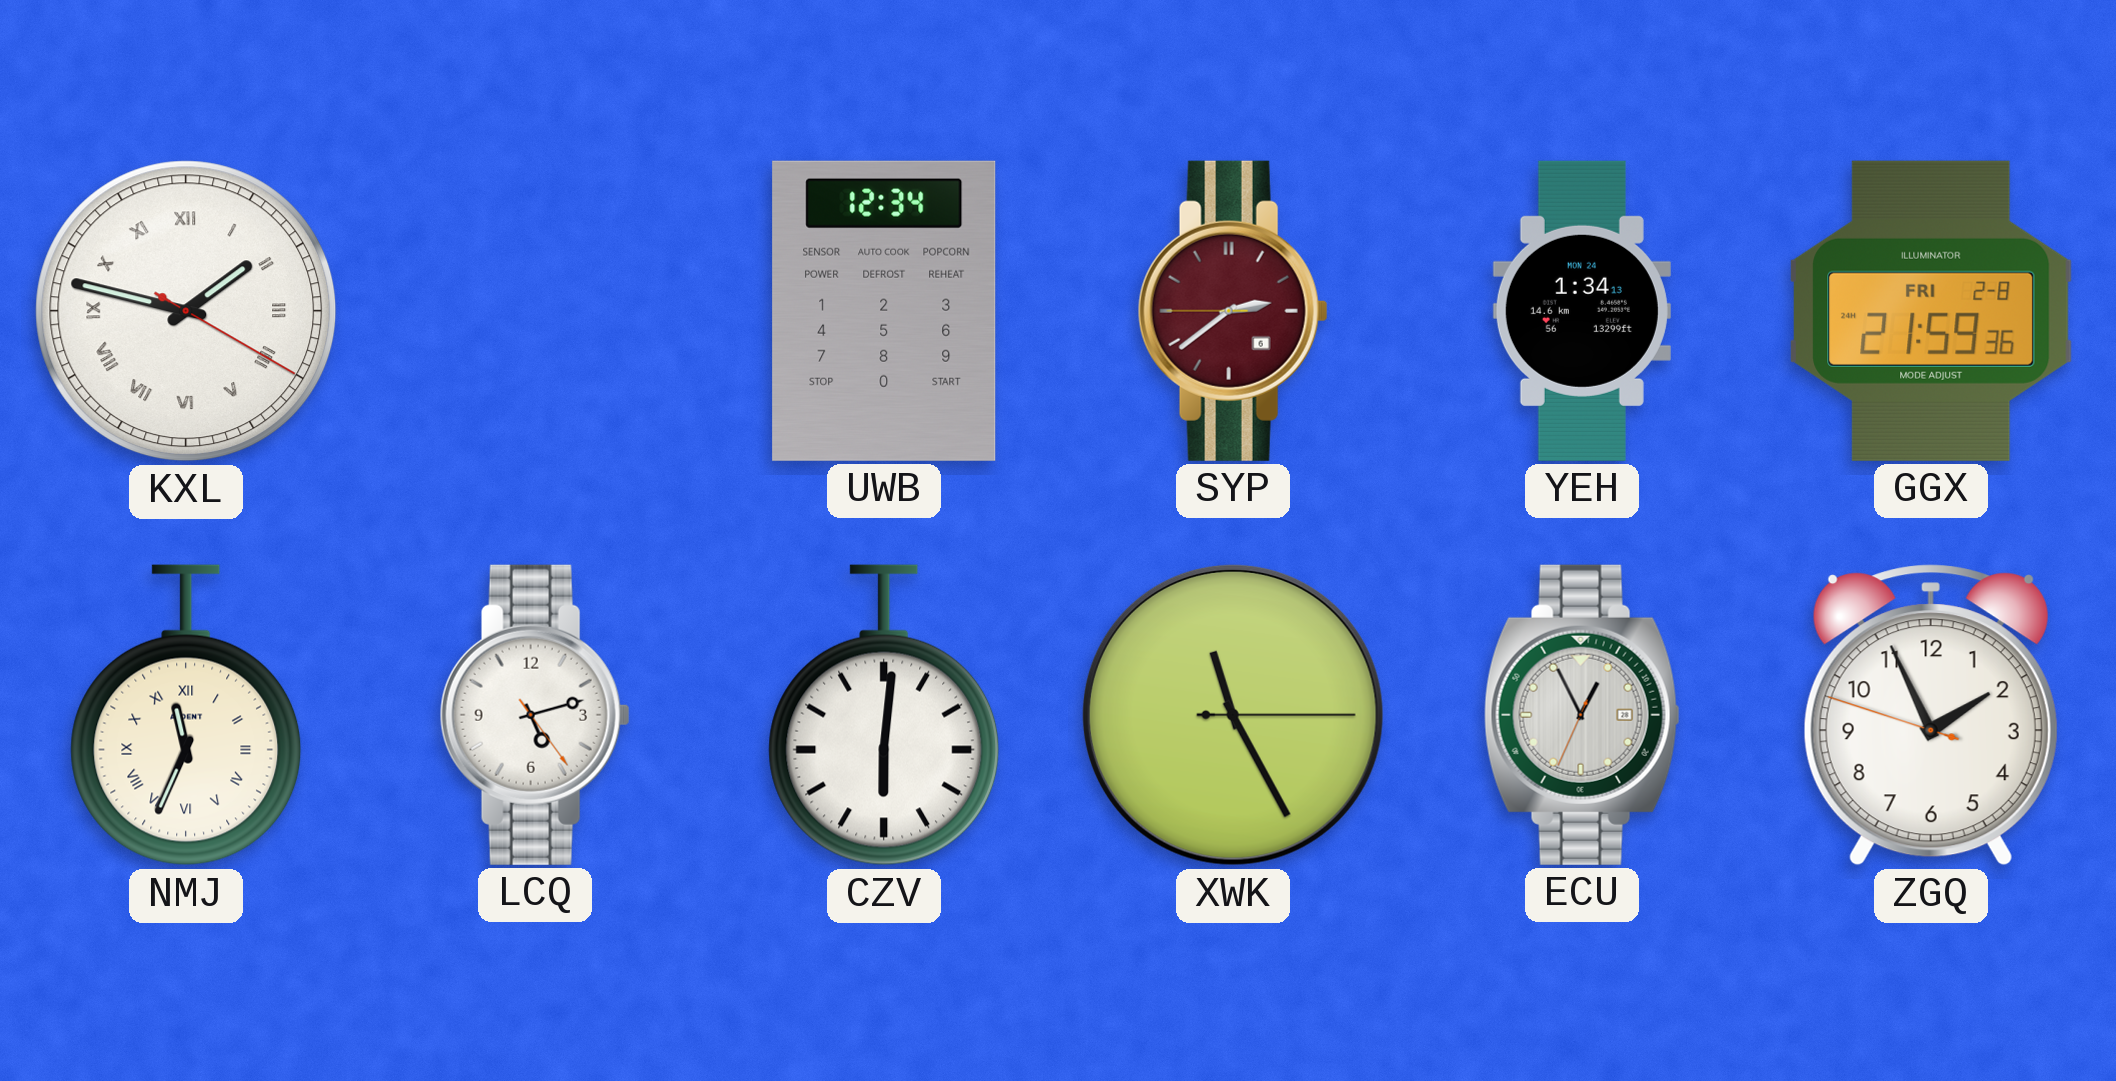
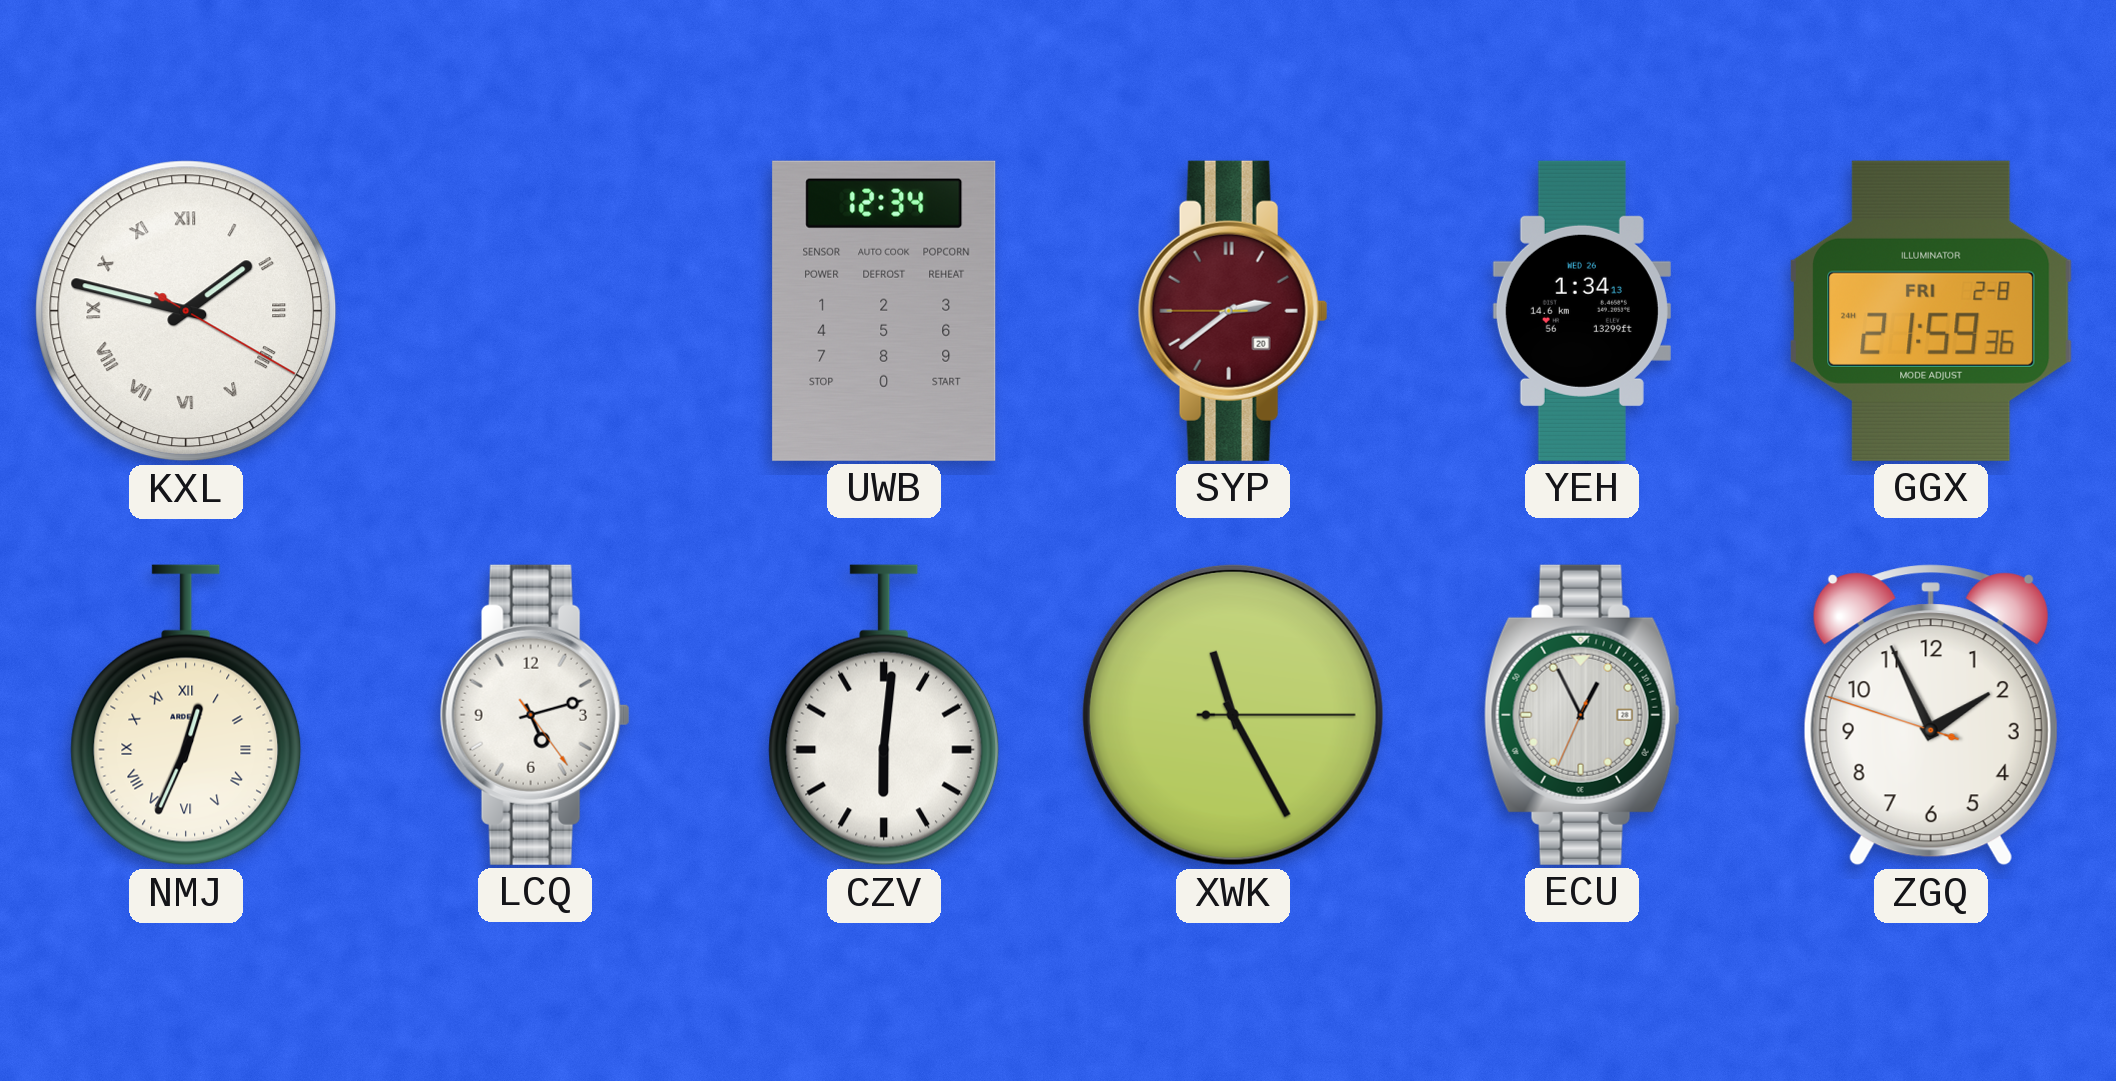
SYP date: 6 -> 20
YEH date: MON 24 -> WED 26
NMJ: 11:34 -> 12:34
